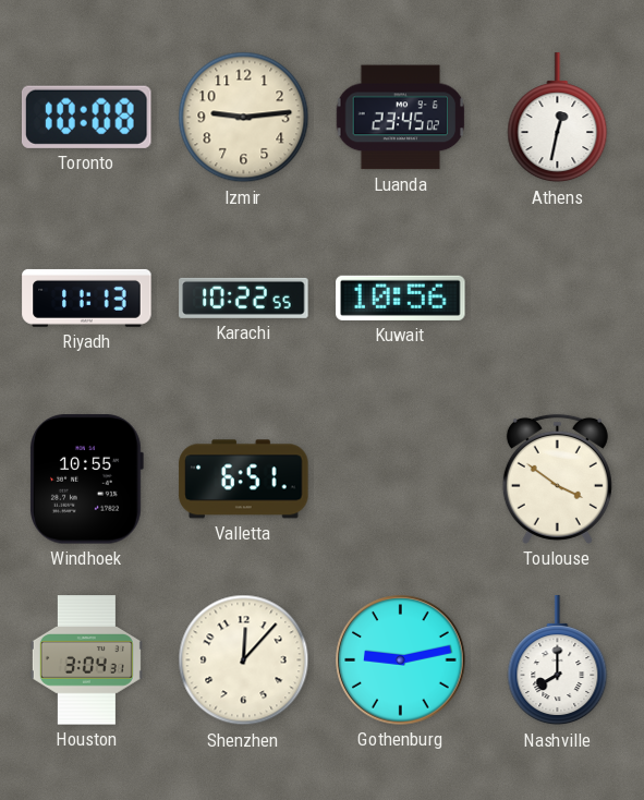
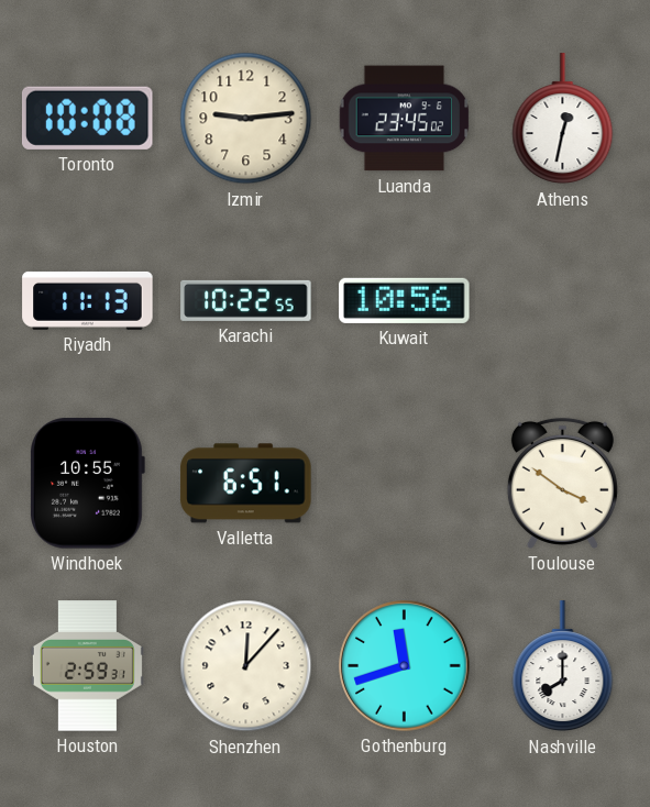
Houston: 3:04 -> 2:59
Gothenburg: 9:13 -> 11:42
